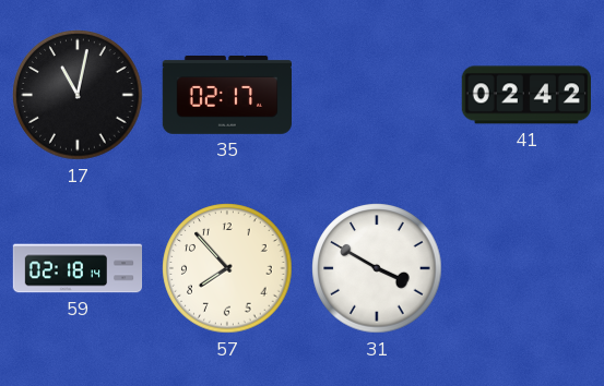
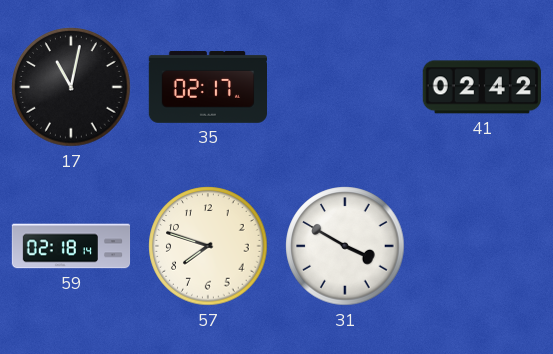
57: 7:53 -> 7:48
